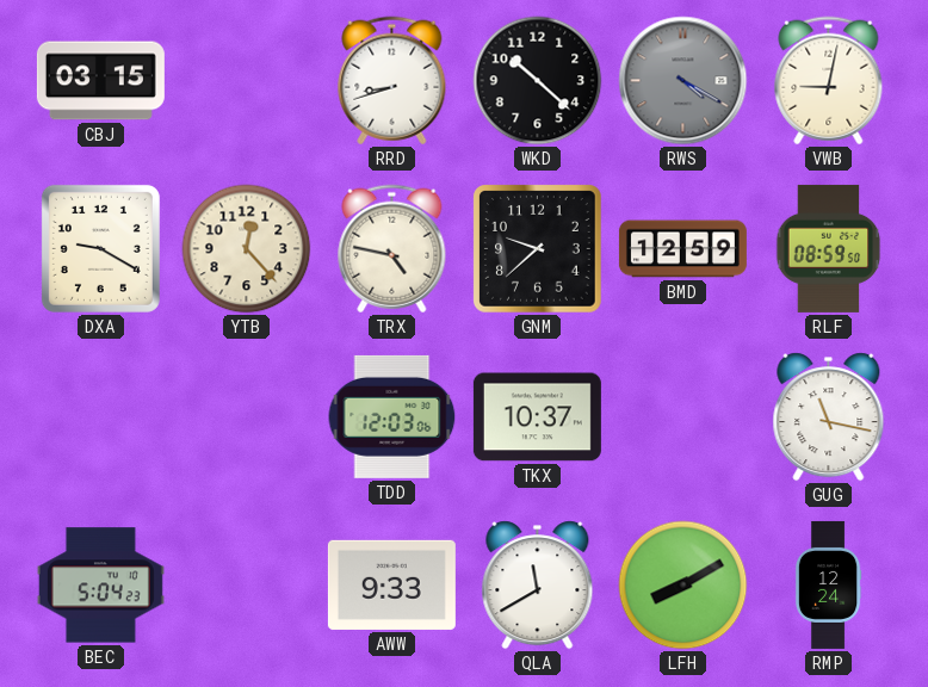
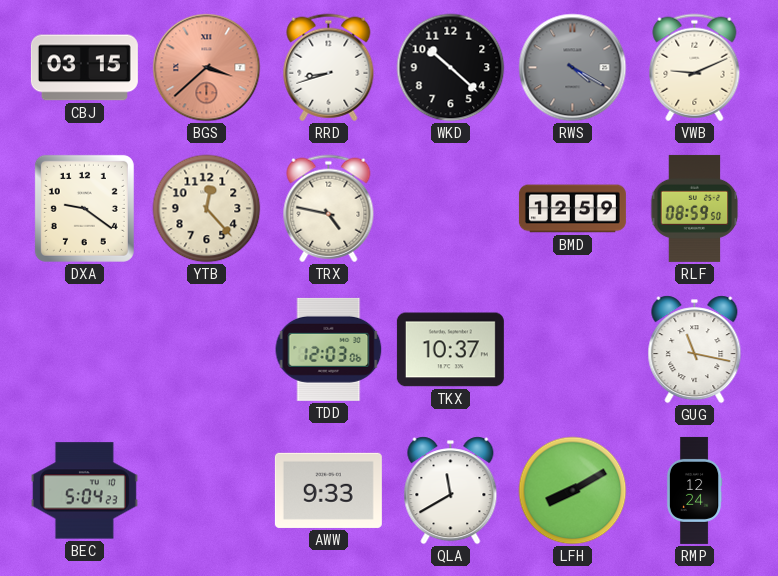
BGS: none -> 3:38
VWB: 9:02 -> 9:11
DXA: 9:20 -> 9:21
GNM: 9:38 -> none
